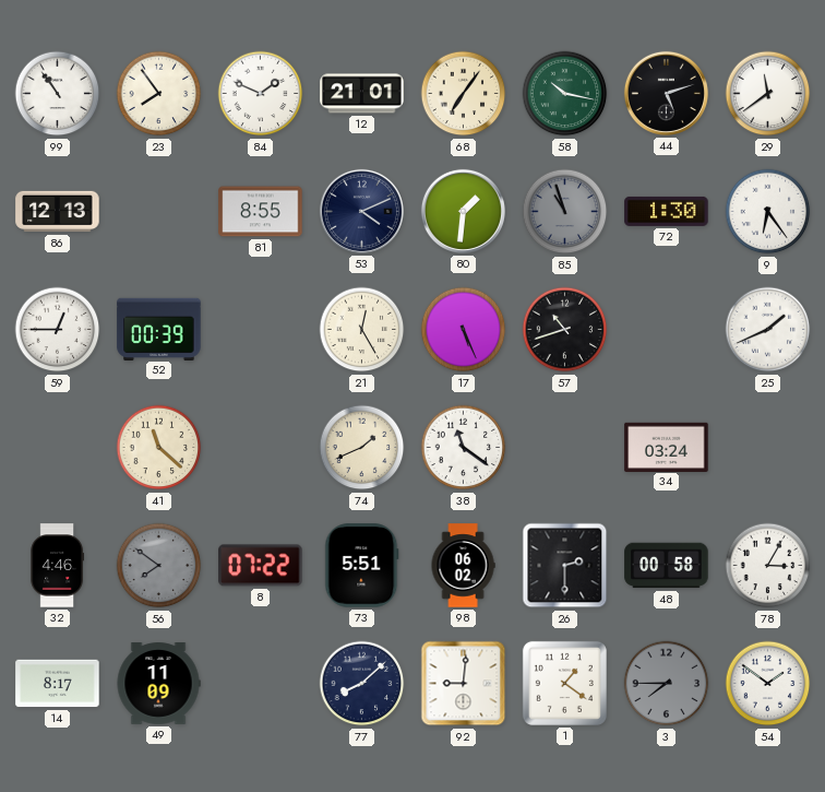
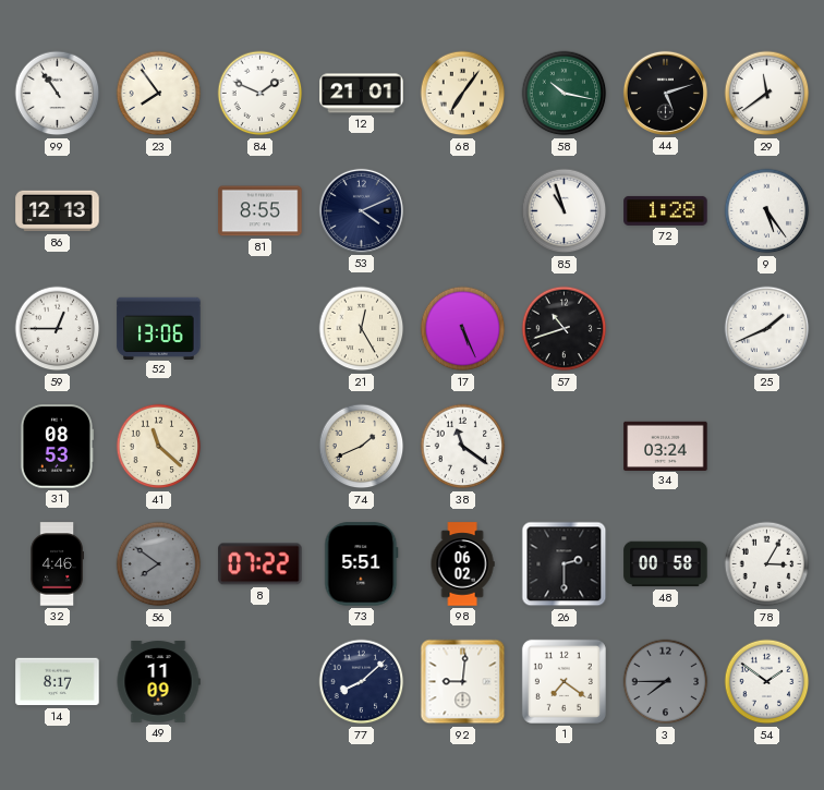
80: 1:31 -> none
85 dial: grey -> white
72: 1:30 -> 1:28
9: 6:24 -> 5:24
52: 00:39 -> 13:06
31: none -> 08:53
1: 1:21 -> 7:21
